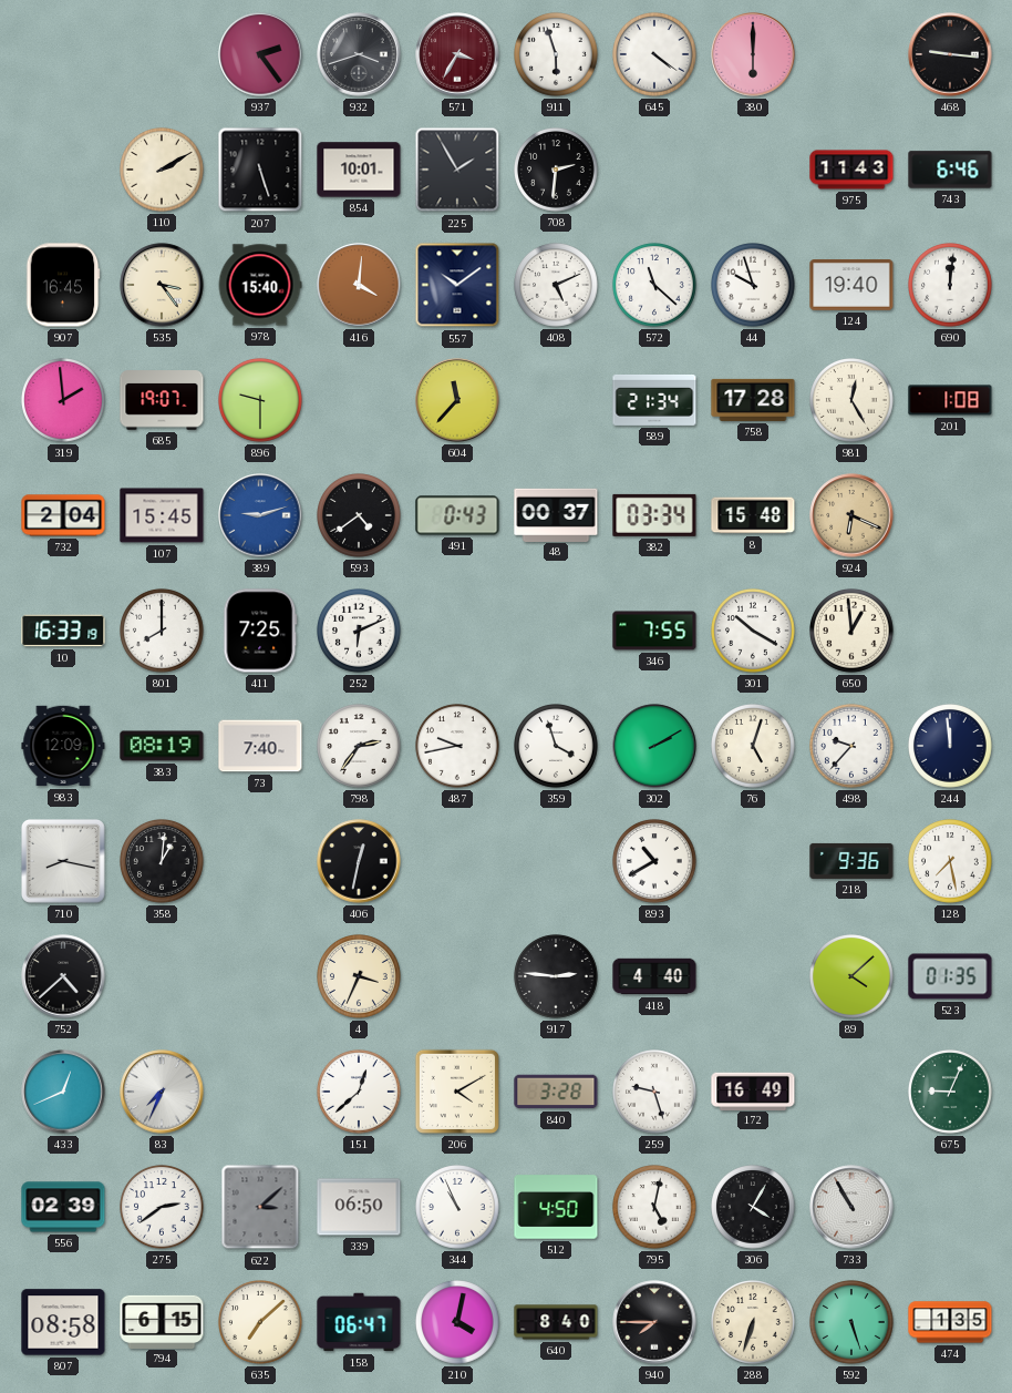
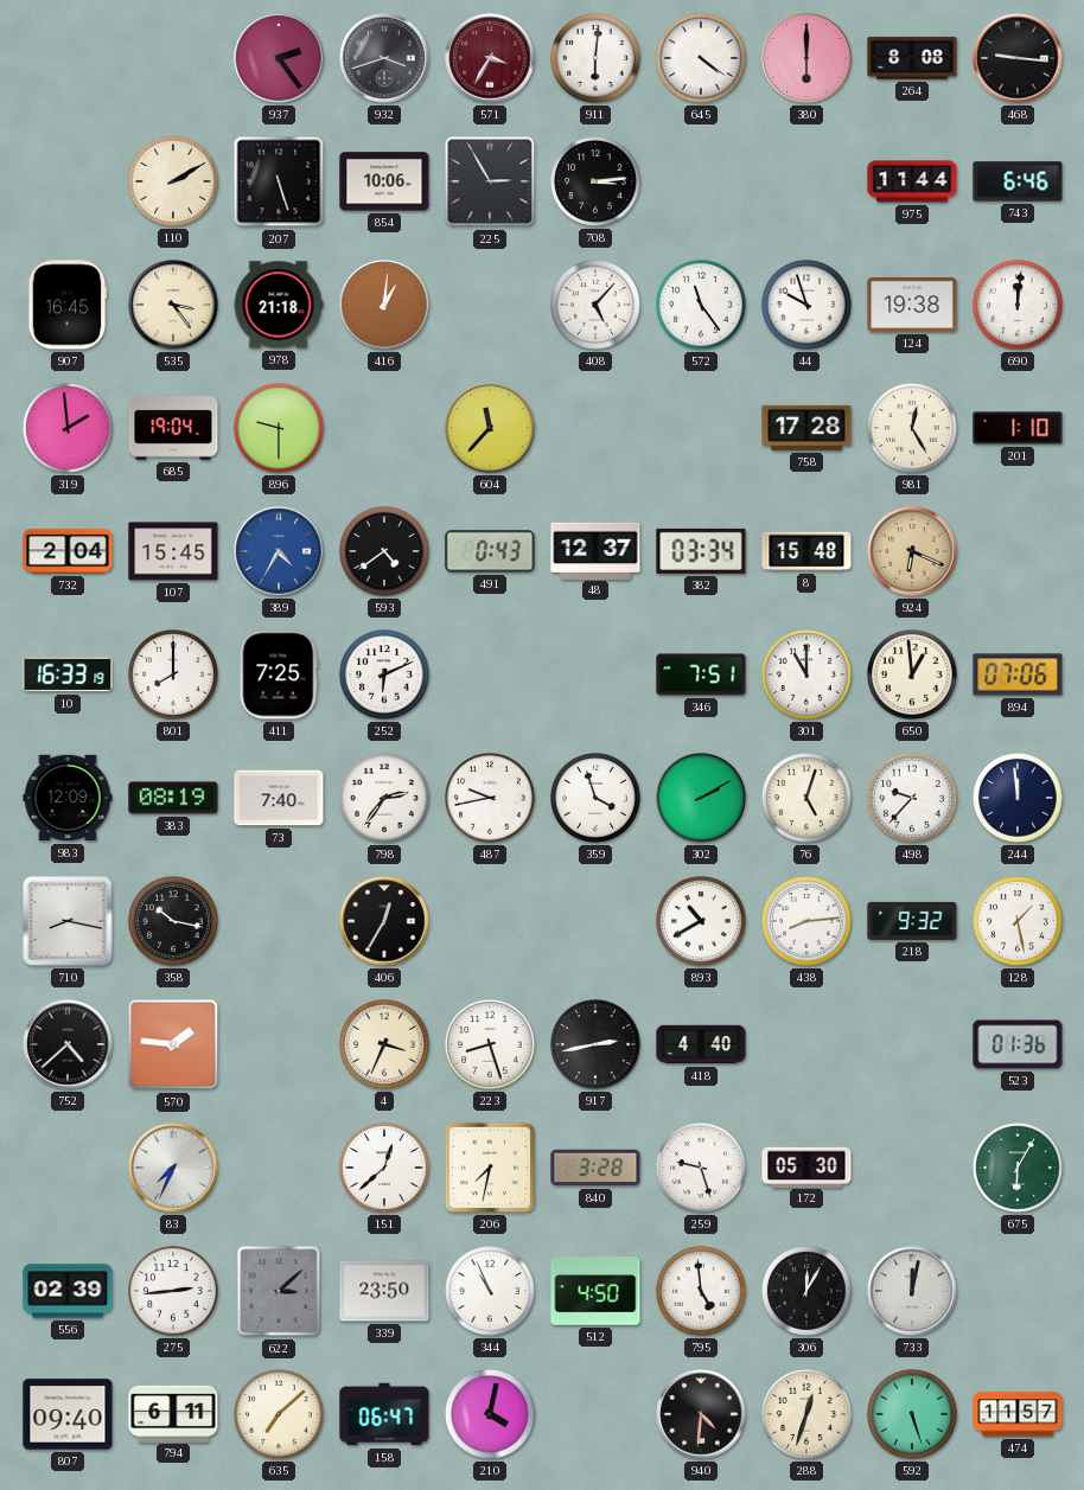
911: 5:57 -> 6:01
264: none -> 8:08
854: 10:01 -> 10:06
225: 1:55 -> 2:55
708: 2:31 -> 3:14
975: 11:43 -> 11:44
978: 15:40 -> 21:18
416: 4:01 -> 1:01
557: 10:09 -> none
408: 5:11 -> 5:07
572: 11:22 -> 11:24
124: 19:40 -> 19:38
685: 19:07 -> 19:04
589: 21:34 -> none
201: 1:08 -> 1:10
389: 9:12 -> 4:35
48: 00:37 -> 12:37
346: 7:55 -> 7:51
301: 10:20 -> 11:00
894: none -> 07:06
358: 1:01 -> 10:17
406: 12:32 -> 12:35
438: none -> 8:14
218: 9:36 -> 9:32
128: 7:28 -> 1:28
570: none -> 1:46
223: none -> 8:27
917: 2:46 -> 2:43
89: 4:08 -> none
523: 01:35 -> 01:36
433: 12:41 -> none
206: 4:10 -> 7:32
172: 16:49 -> 05:30
675: 9:04 -> 6:05
275: 2:39 -> 2:44
339: 06:50 -> 23:50
795: 5:02 -> 4:59
306: 4:05 -> 12:05
733: 10:55 -> 12:02
807: 08:58 -> 09:40
794: 6:15 -> 6:11
640: 8:40 -> none
940: 7:45 -> 4:31
288: 6:33 -> 12:33
474: 1:35 -> 11:57
